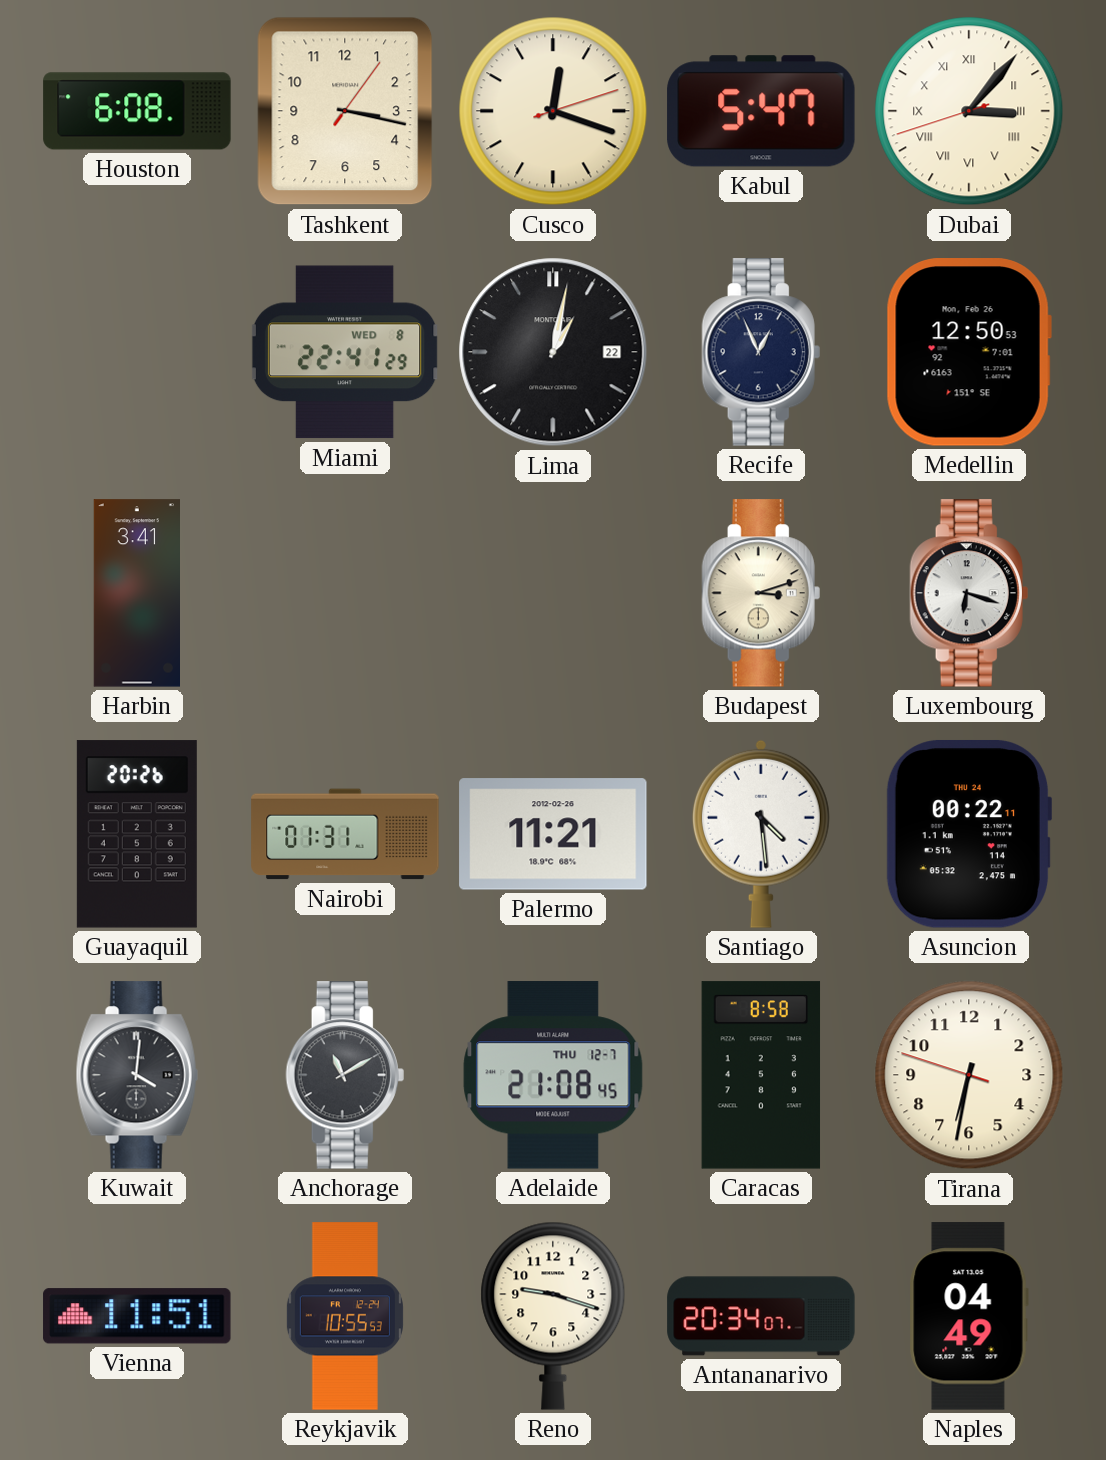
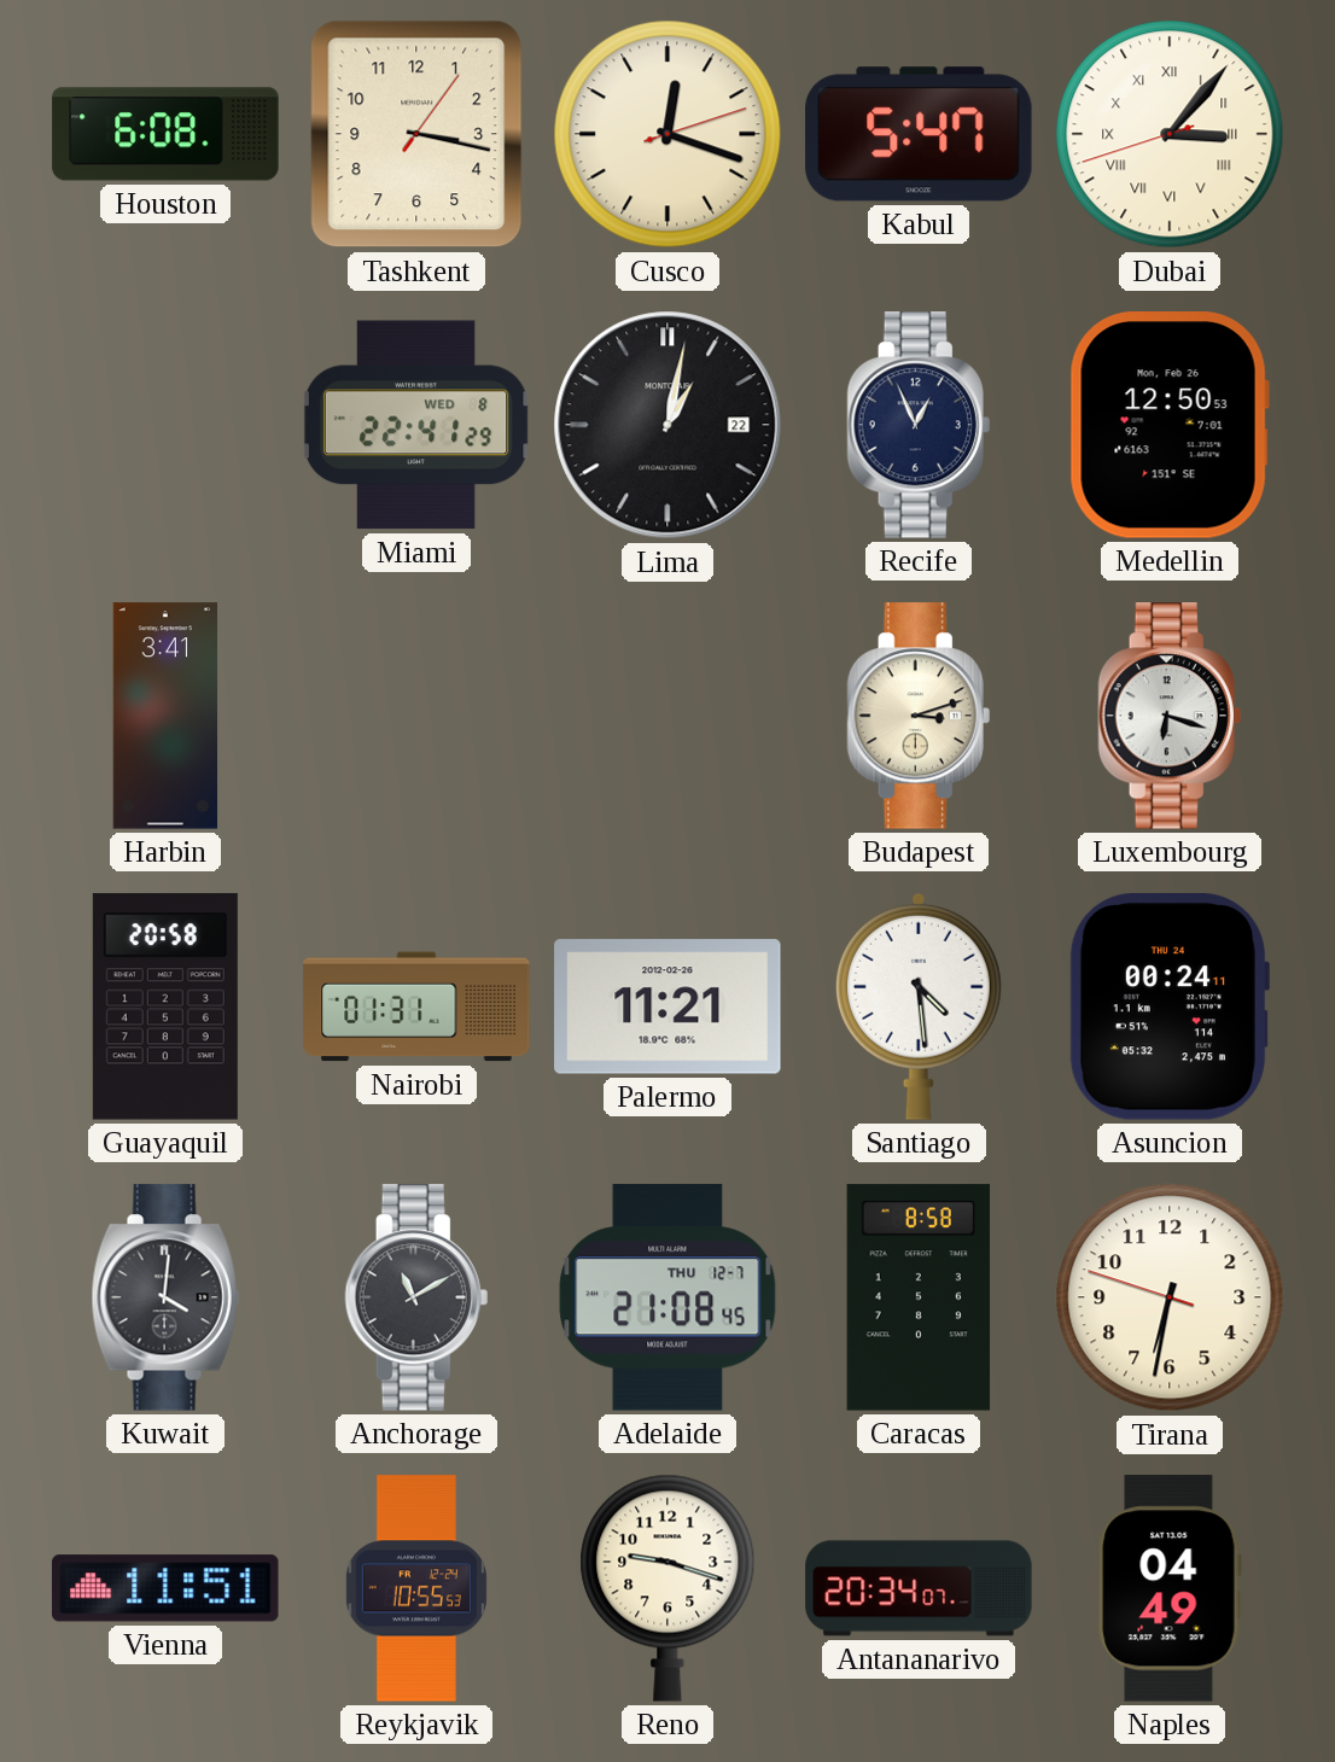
Guayaquil: 20:26 -> 20:58
Asuncion: 00:22 -> 00:24
